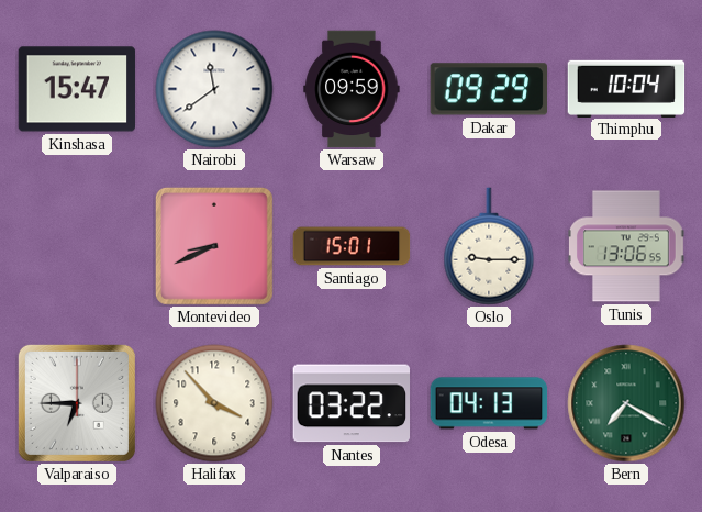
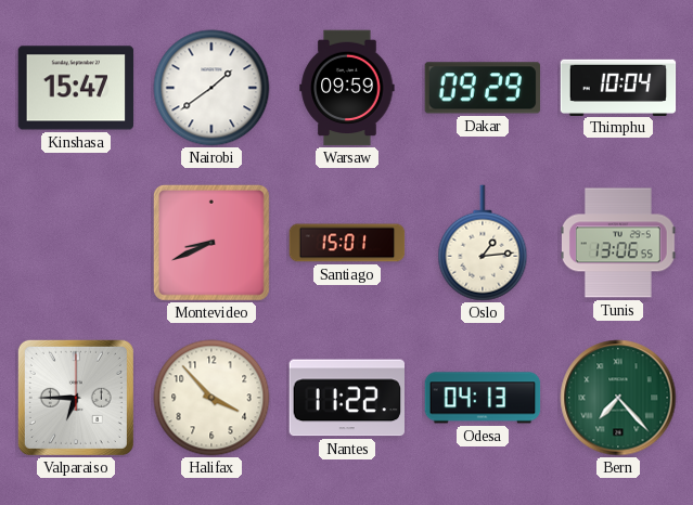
Nairobi: 11:39 -> 1:39
Oslo: 9:15 -> 1:14
Nantes: 03:22 -> 11:22
Bern: 7:20 -> 7:23
